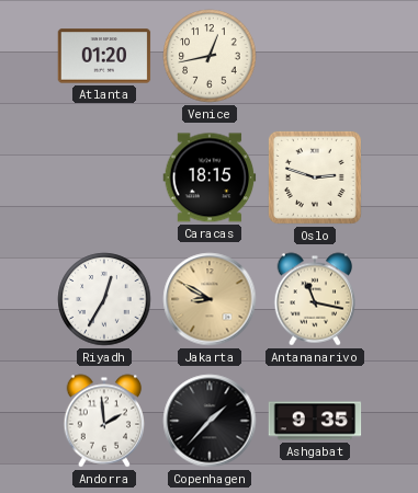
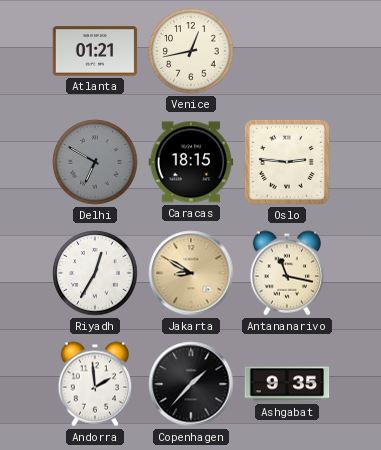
Atlanta: 01:20 -> 01:21
Delhi: none -> 6:50
Oslo: 2:48 -> 2:46
